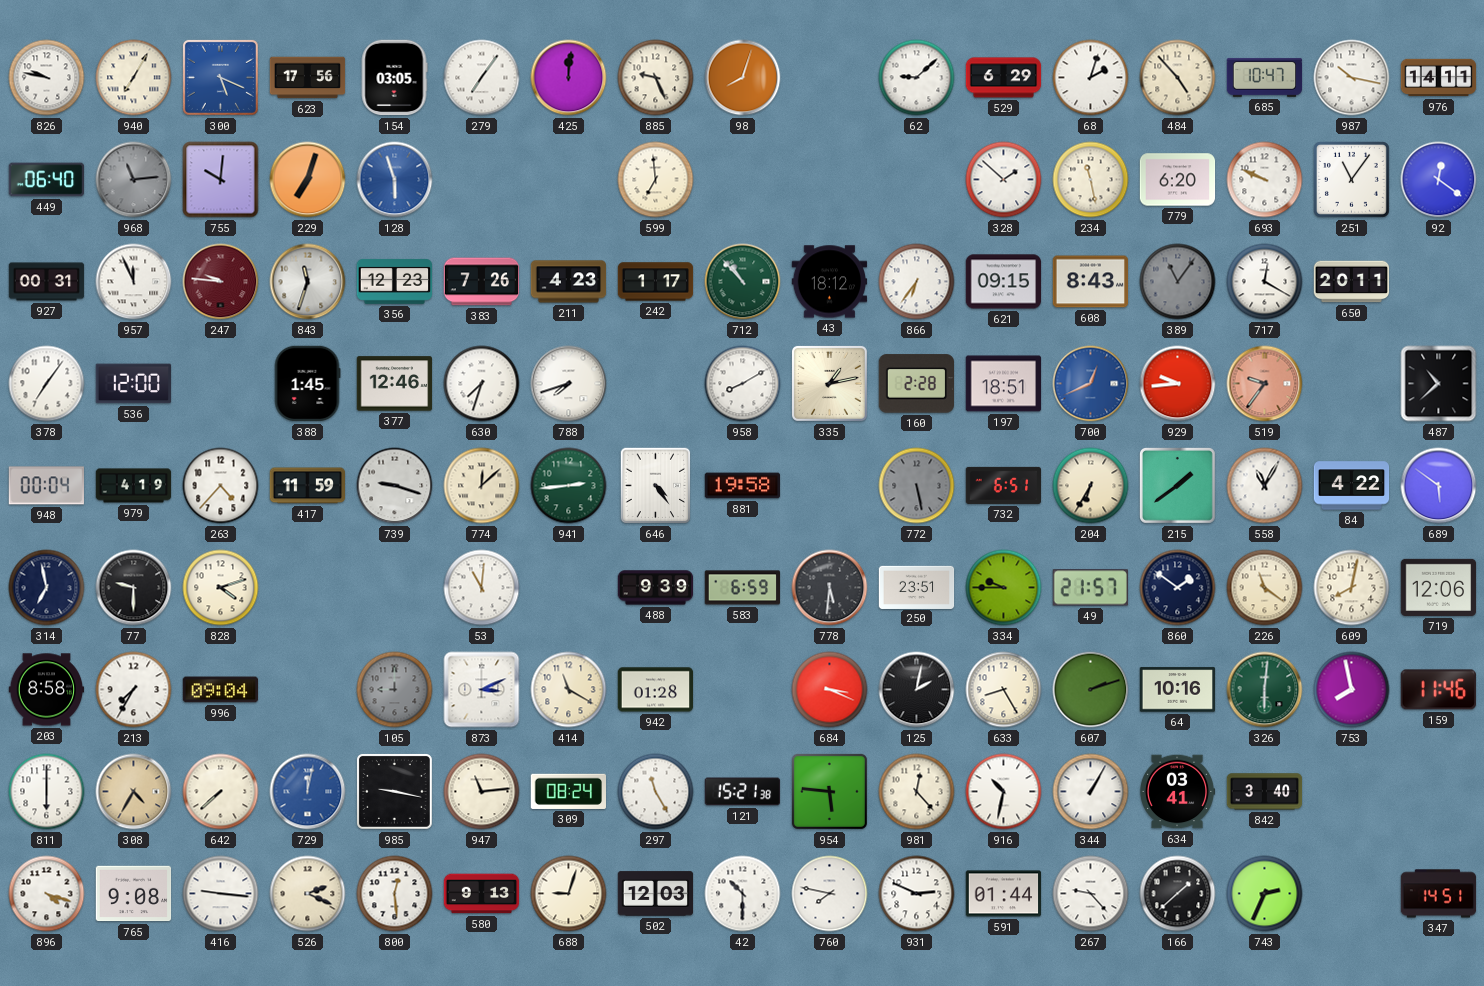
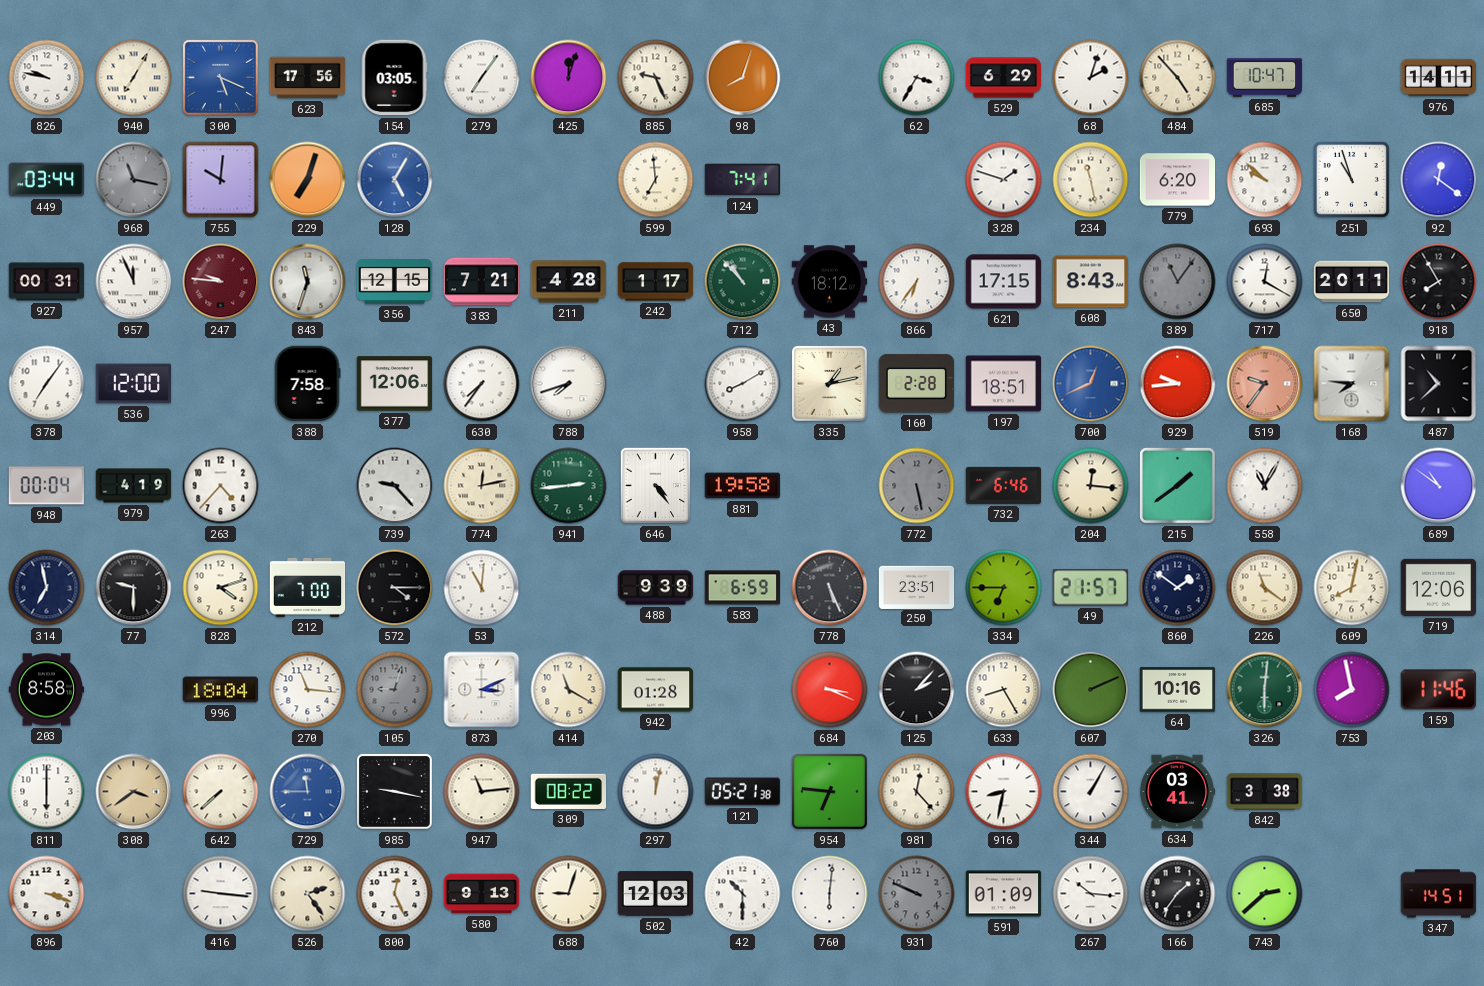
425: 12:01 -> 12:03
62: 9:08 -> 3:35
987: 10:17 -> none
449: 06:40 -> 03:44
968: 11:14 -> 11:17
128: 5:57 -> 5:05
124: none -> 7:41
328: 1:52 -> 1:48
693: 9:49 -> 9:52
251: 11:06 -> 10:57
356: 12:23 -> 12:15
383: 7:26 -> 7:21
211: 4:23 -> 4:28
621: 09:15 -> 17:15
918: none -> 7:55
388: 1:45 -> 7:58
377: 12:46 -> 12:06
630: 7:33 -> 7:36
168: none -> 7:46
417: 11:59 -> none
739: 9:18 -> 9:23
774: 12:08 -> 12:13
732: 6:51 -> 6:46
204: 6:35 -> 12:16
84: 4:22 -> none
689: 5:51 -> 10:51
212: none -> 7:00
572: none -> 4:15
778: 5:31 -> 5:26
334: 9:45 -> 6:45
213: 7:35 -> none
996: 09:04 -> 18:04
270: none -> 11:16
105: 9:00 -> 9:03
125: 2:02 -> 2:07
607: 2:12 -> 2:11
308: 4:35 -> 3:39
729: 12:02 -> 11:45
309: 08:24 -> 08:22
297: 11:25 -> 12:02
121: 15:21 -> 05:21
954: 5:46 -> 6:46
916: 10:32 -> 8:32
842: 3:40 -> 3:38
896: 4:18 -> 3:18
765: 9:08 -> none
526: 2:19 -> 2:24
800: 12:29 -> 12:26
760: 7:47 -> 6:01
931: 2:49 -> 9:49
931 dial: white -> grey
591: 01:44 -> 01:09
267: 9:23 -> 10:16
166: 1:38 -> 1:36
743: 2:34 -> 2:38
